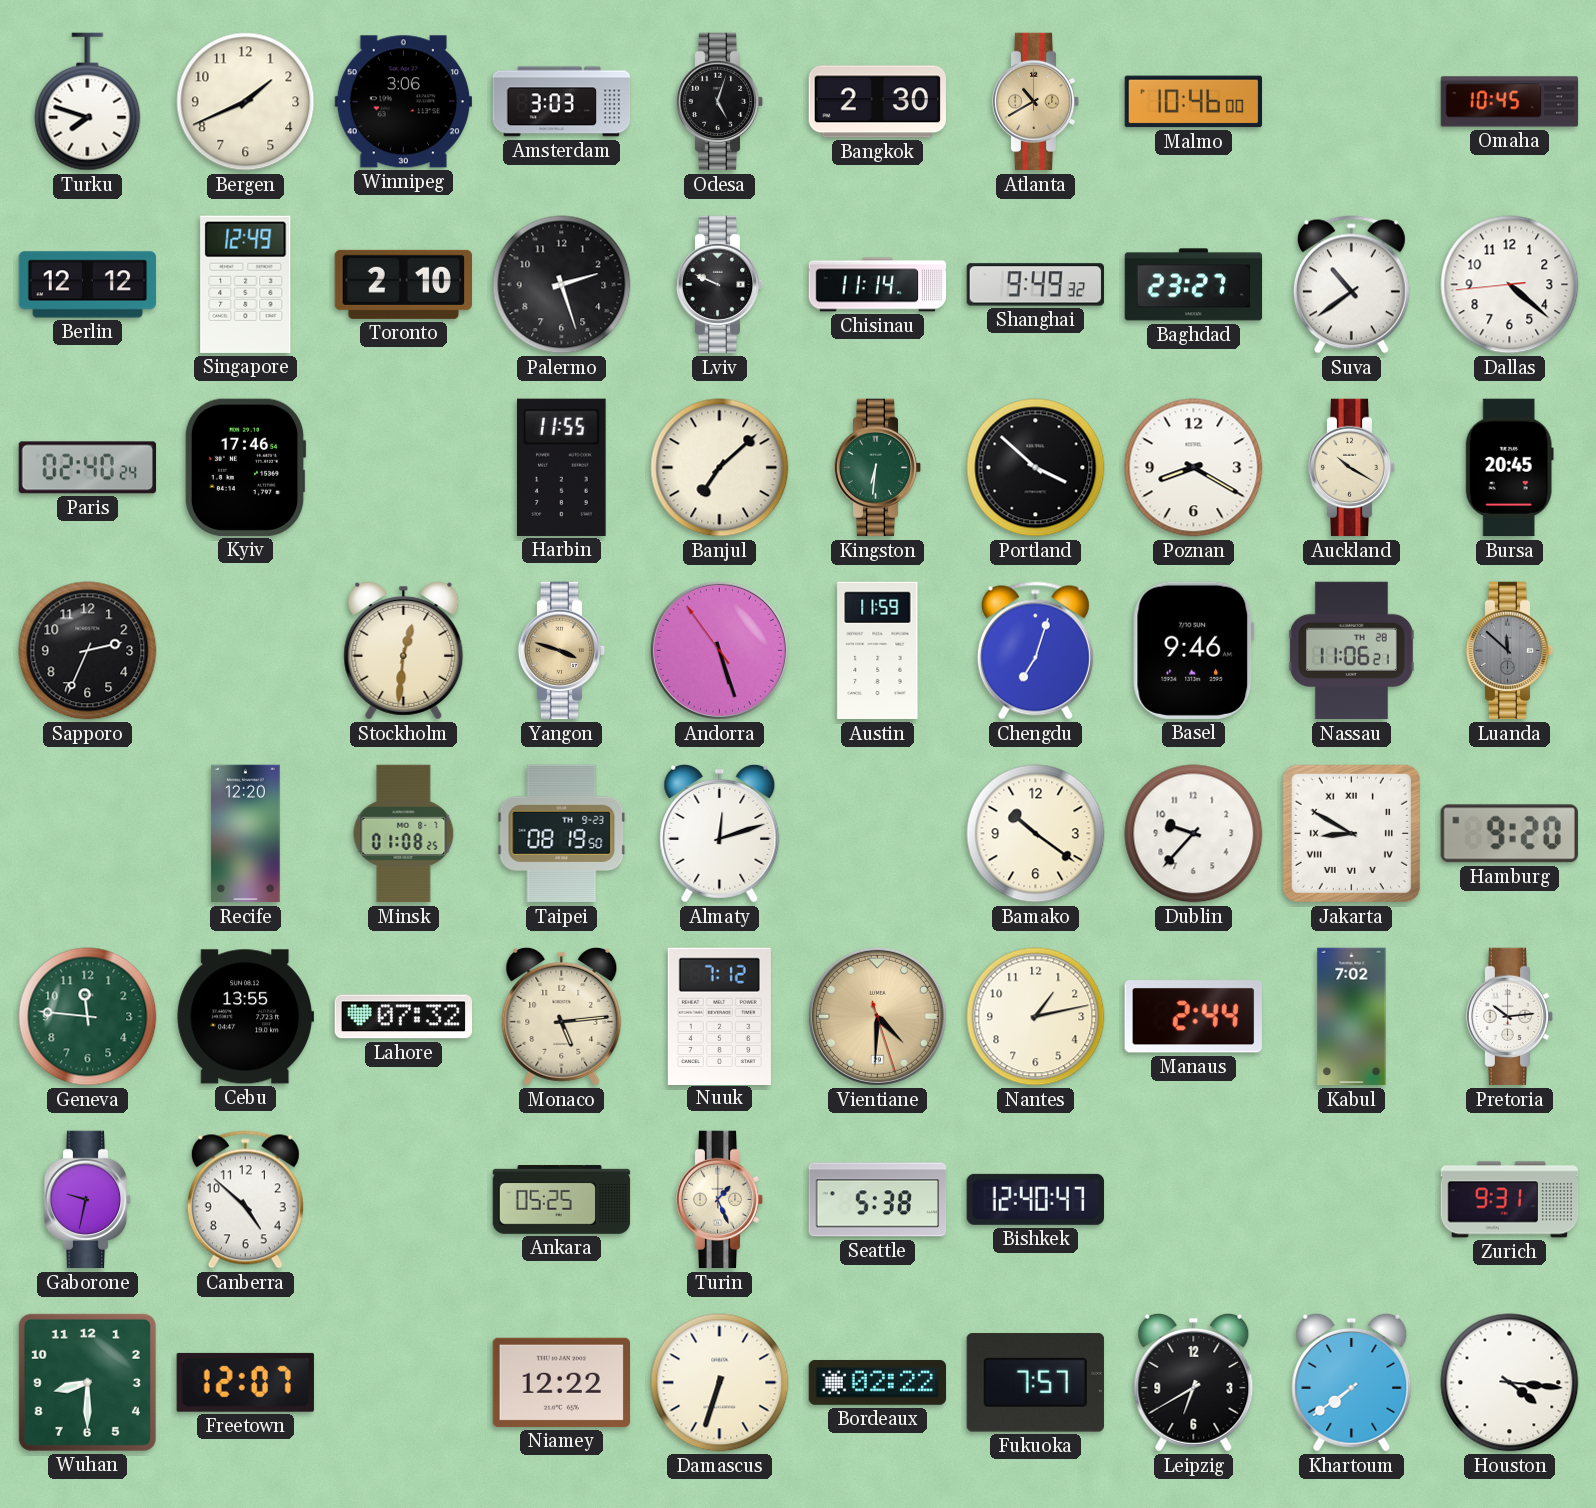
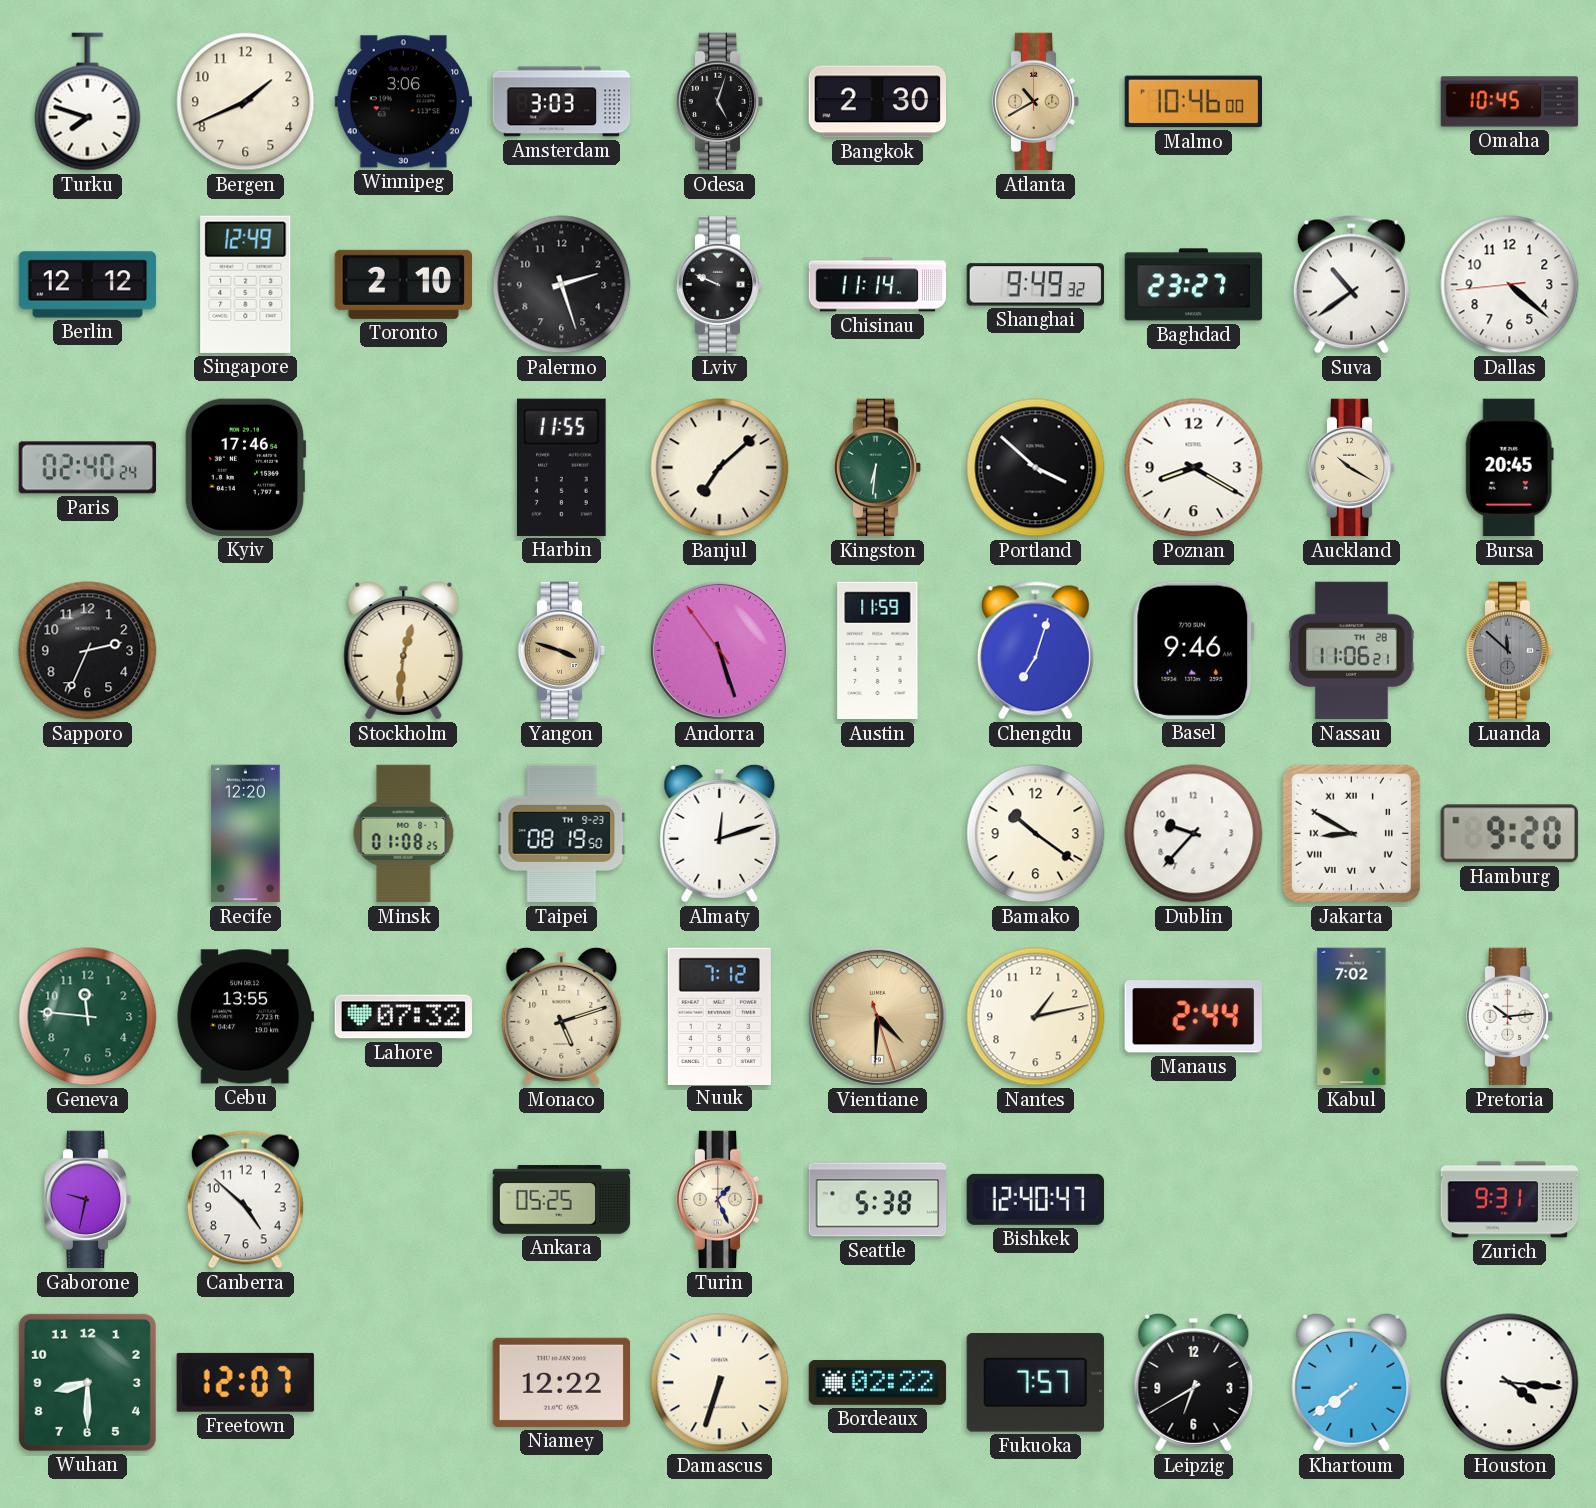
Monaco: 5:14 -> 5:12
